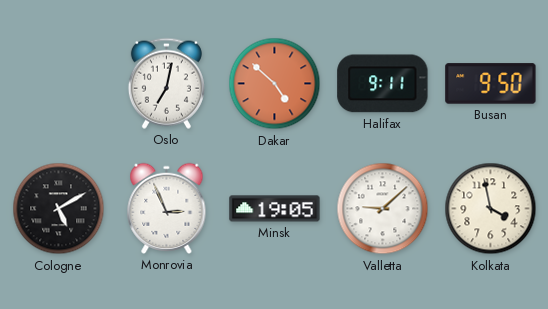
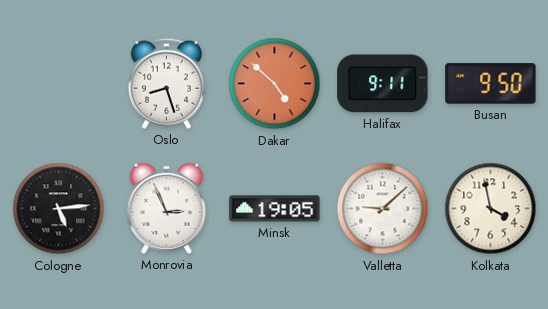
Oslo: 7:02 -> 8:27
Cologne: 5:10 -> 5:14
